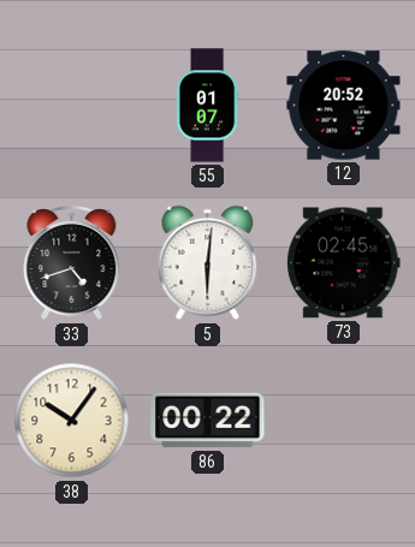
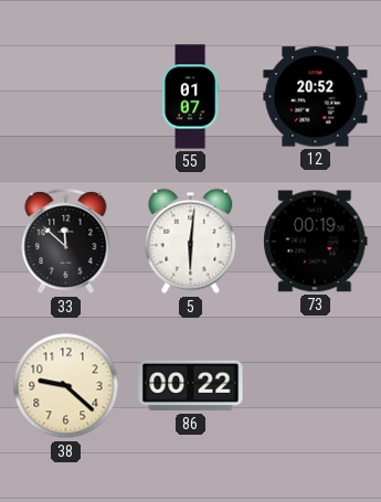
33: 4:42 -> 11:52
73: 02:45 -> 00:19
38: 10:06 -> 9:22
